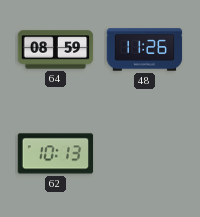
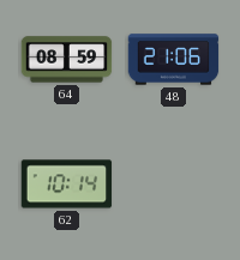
48: 11:26 -> 21:06
62: 10:13 -> 10:14
